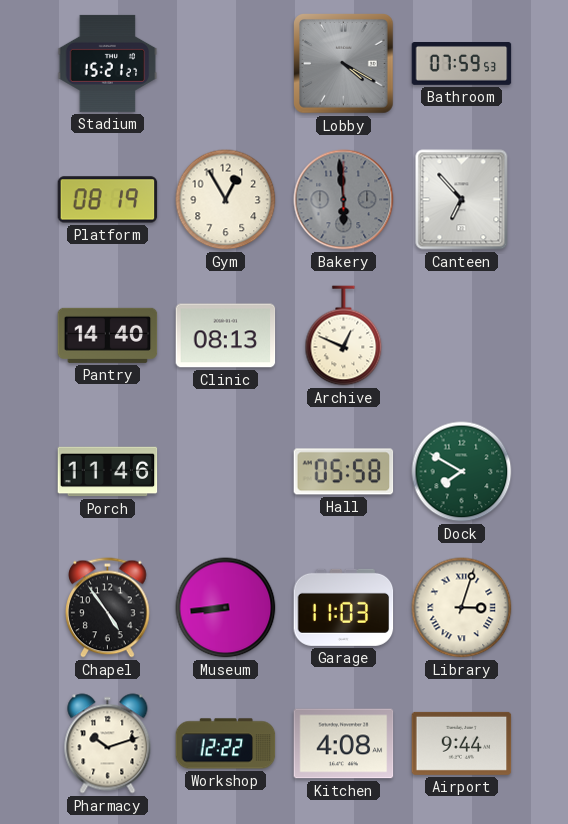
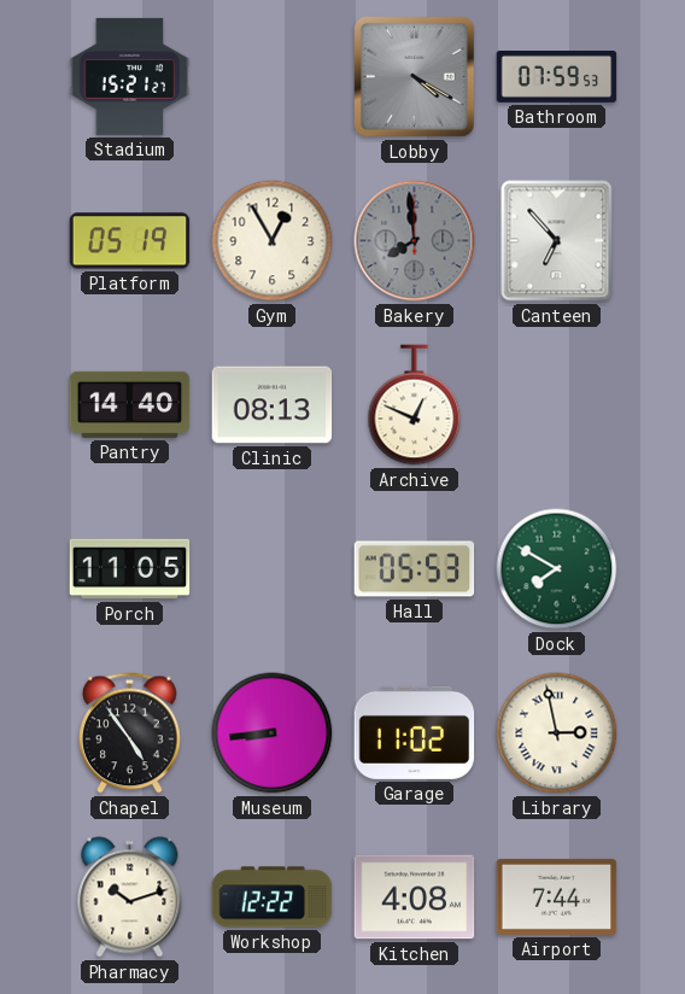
Platform: 08:19 -> 05:19
Bakery: 5:59 -> 7:59
Porch: 11:46 -> 11:05
Hall: 05:58 -> 05:53
Garage: 11:03 -> 11:02
Library: 3:03 -> 2:58
Airport: 9:44 -> 7:44
